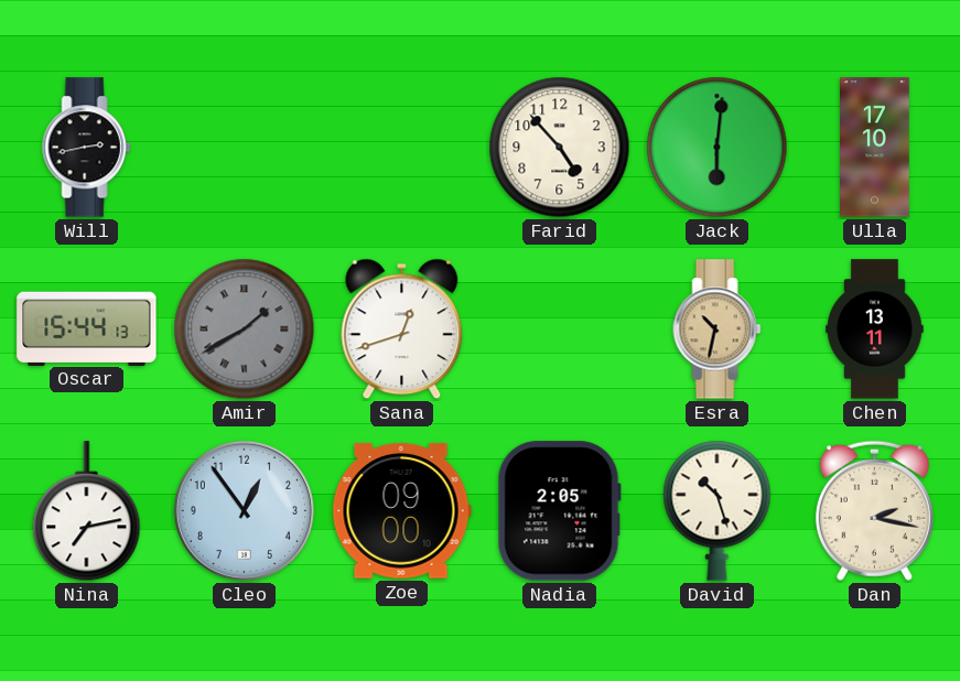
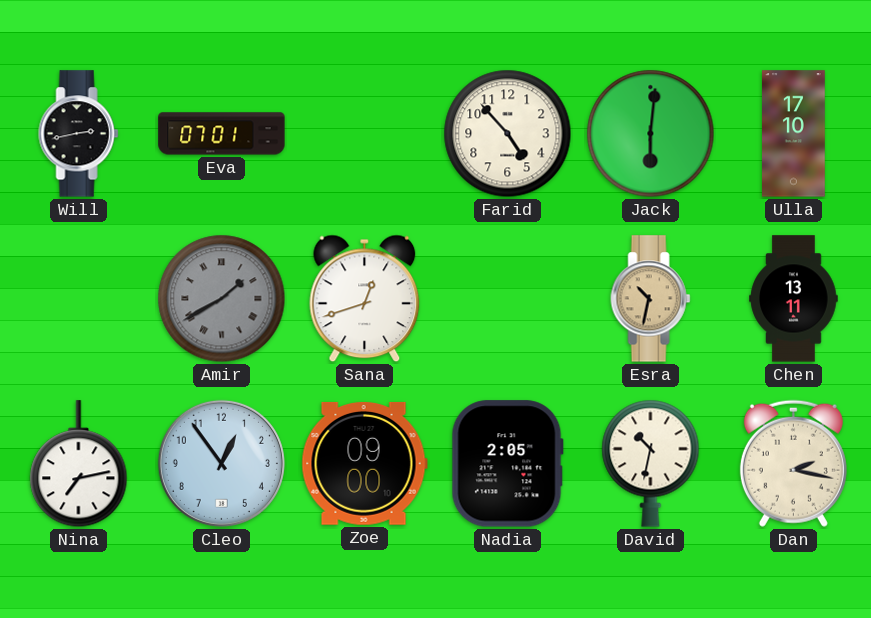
Eva: none -> 07:01
Oscar: 15:44 -> none
David: 10:27 -> 10:32
